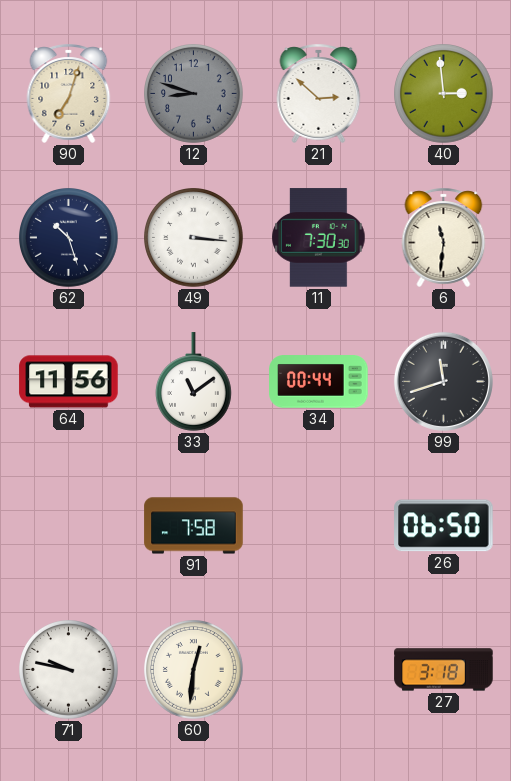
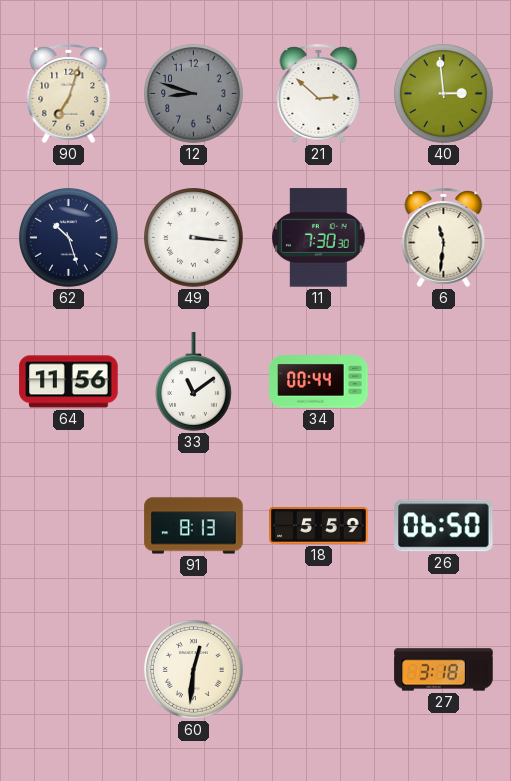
99: 11:42 -> none
91: 7:58 -> 8:13
18: none -> 5:59
71: 9:47 -> none
